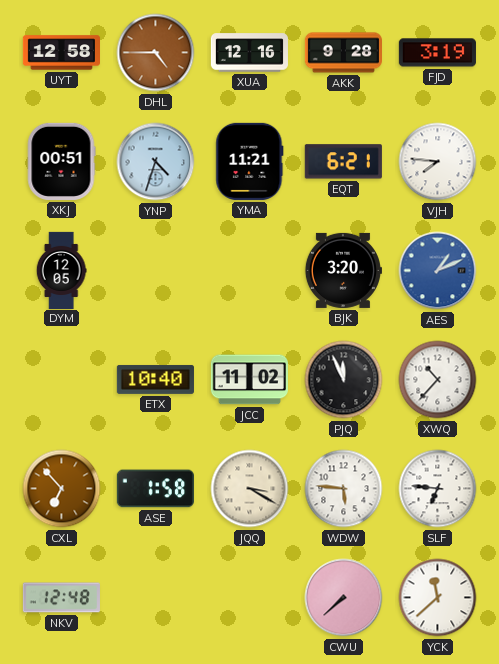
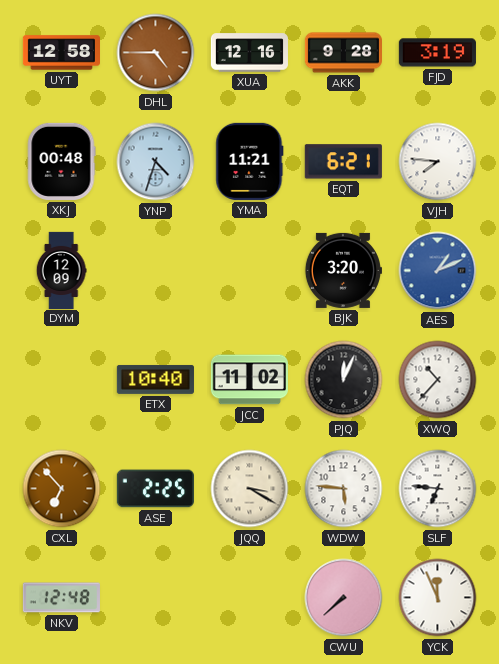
XKJ: 00:51 -> 00:48
DYM: 12:05 -> 12:09
PJQ: 11:56 -> 12:04
ASE: 1:58 -> 2:25
YCK: 11:38 -> 11:56
